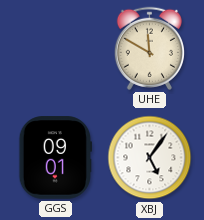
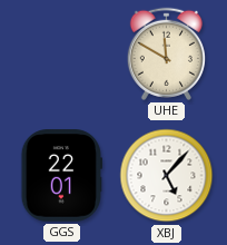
GGS: 09:01 -> 22:01
XBJ: 5:06 -> 5:07
